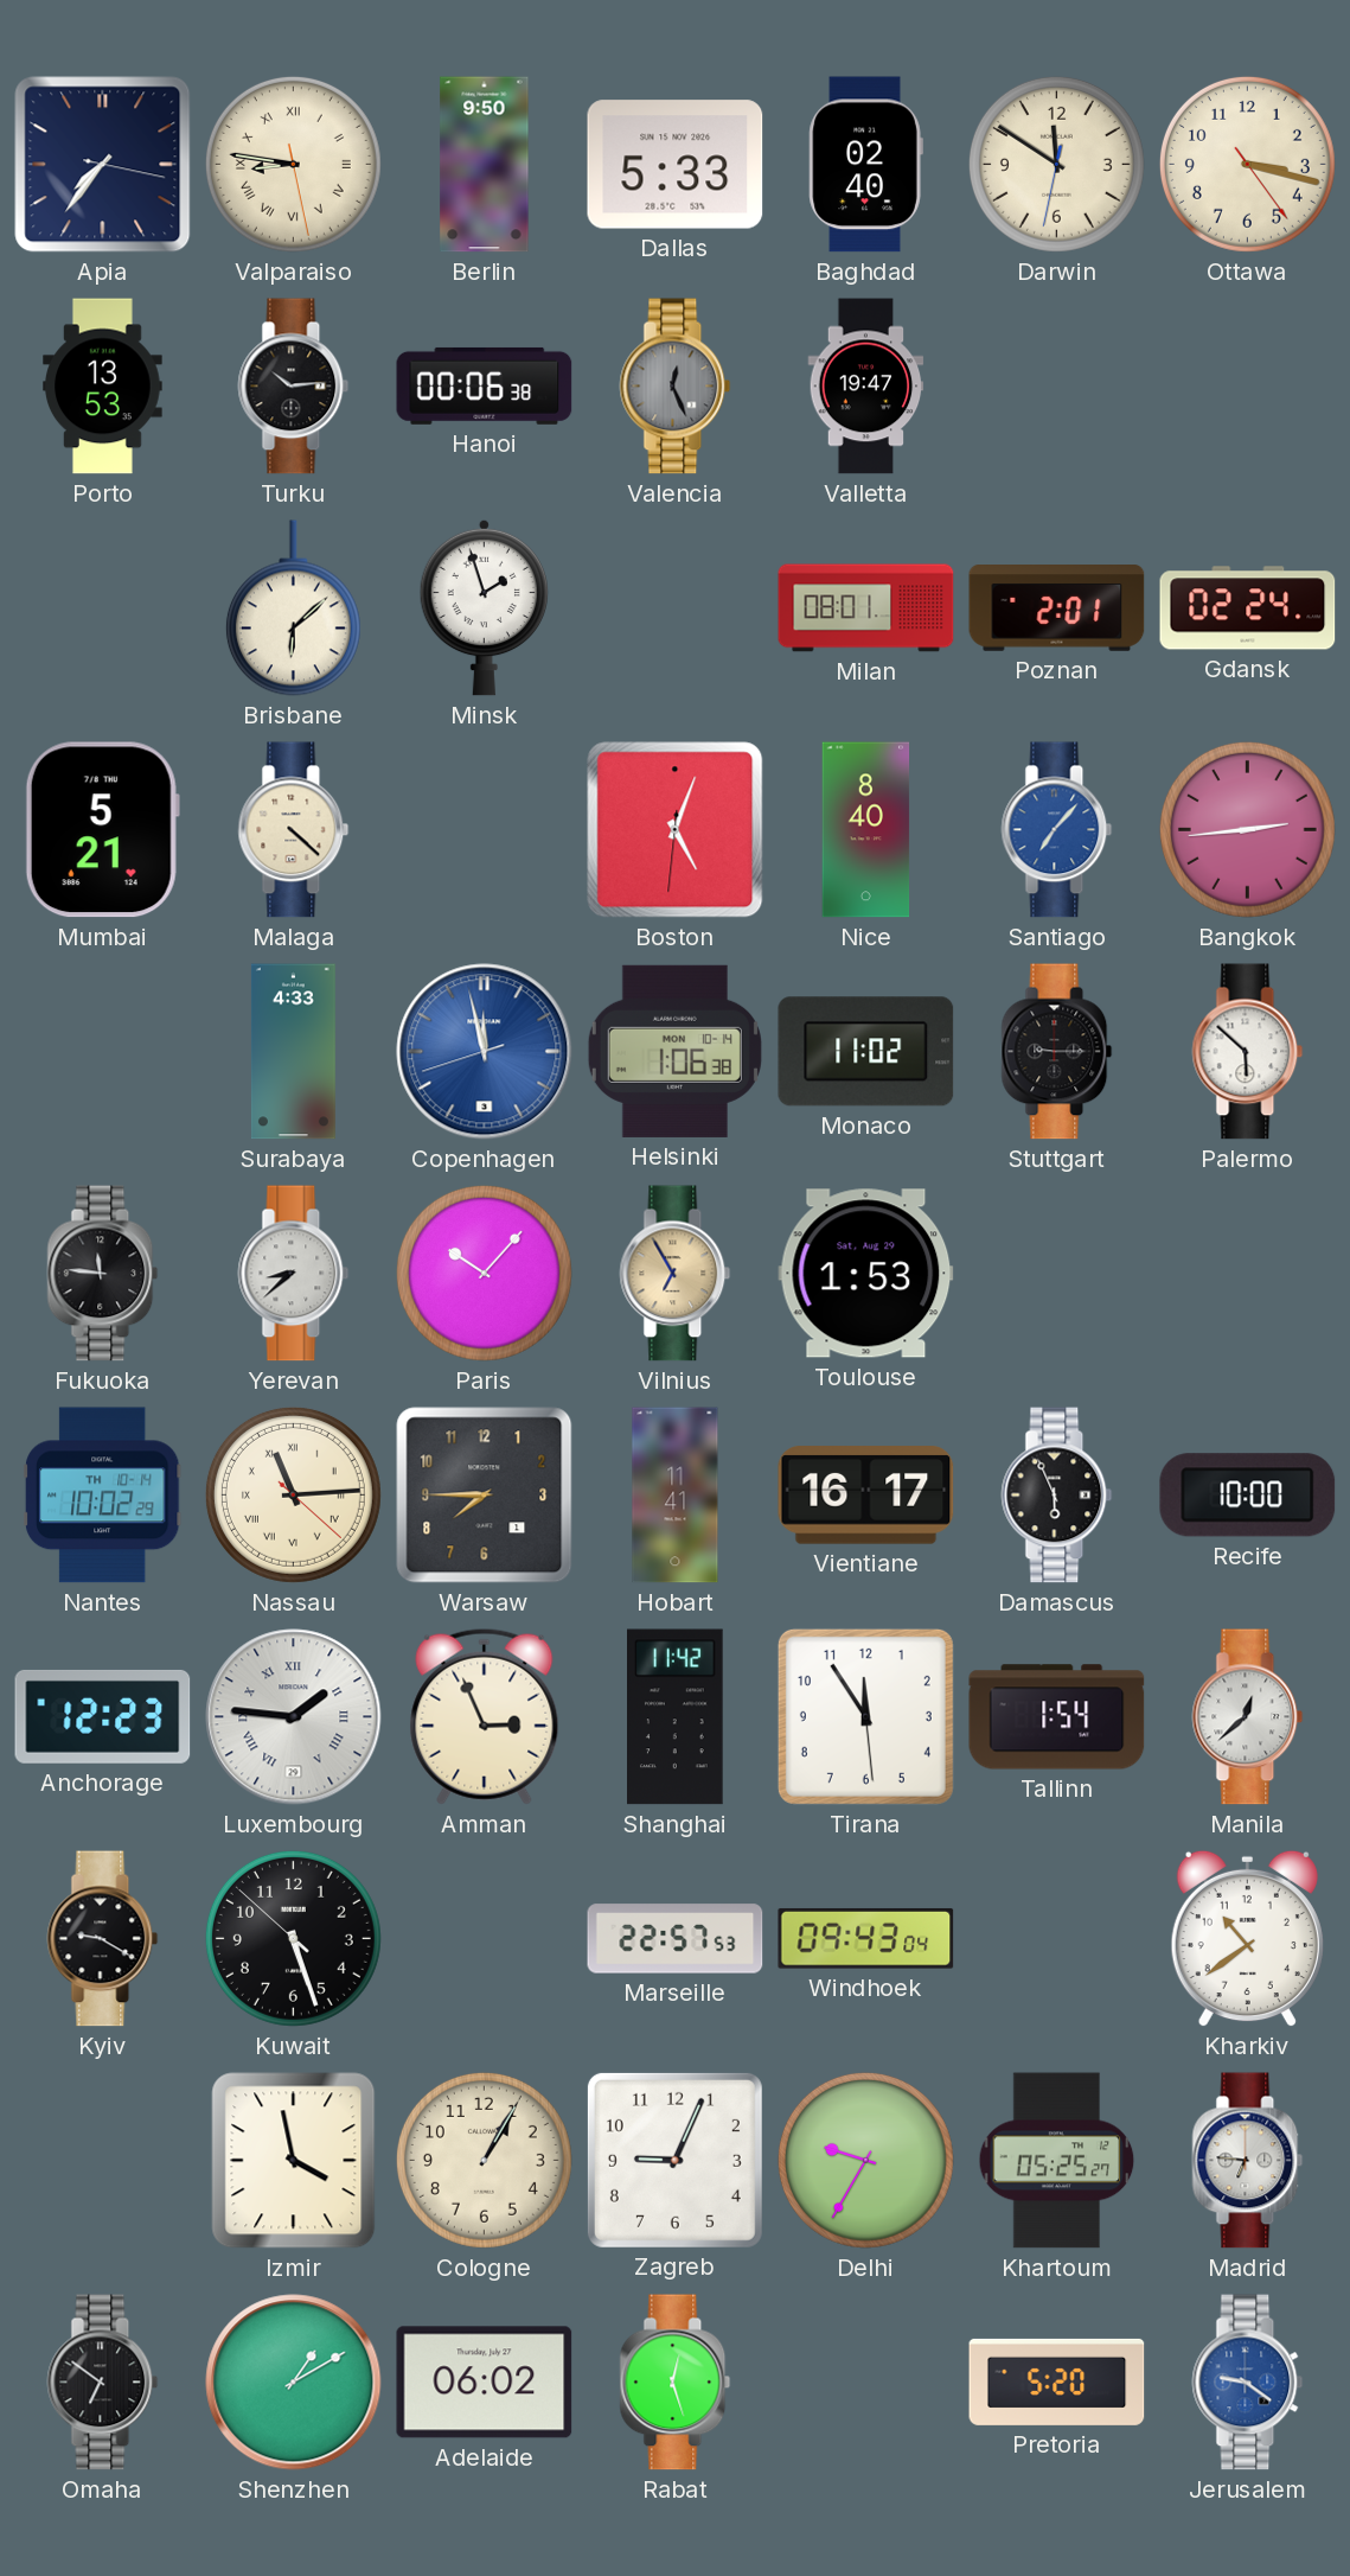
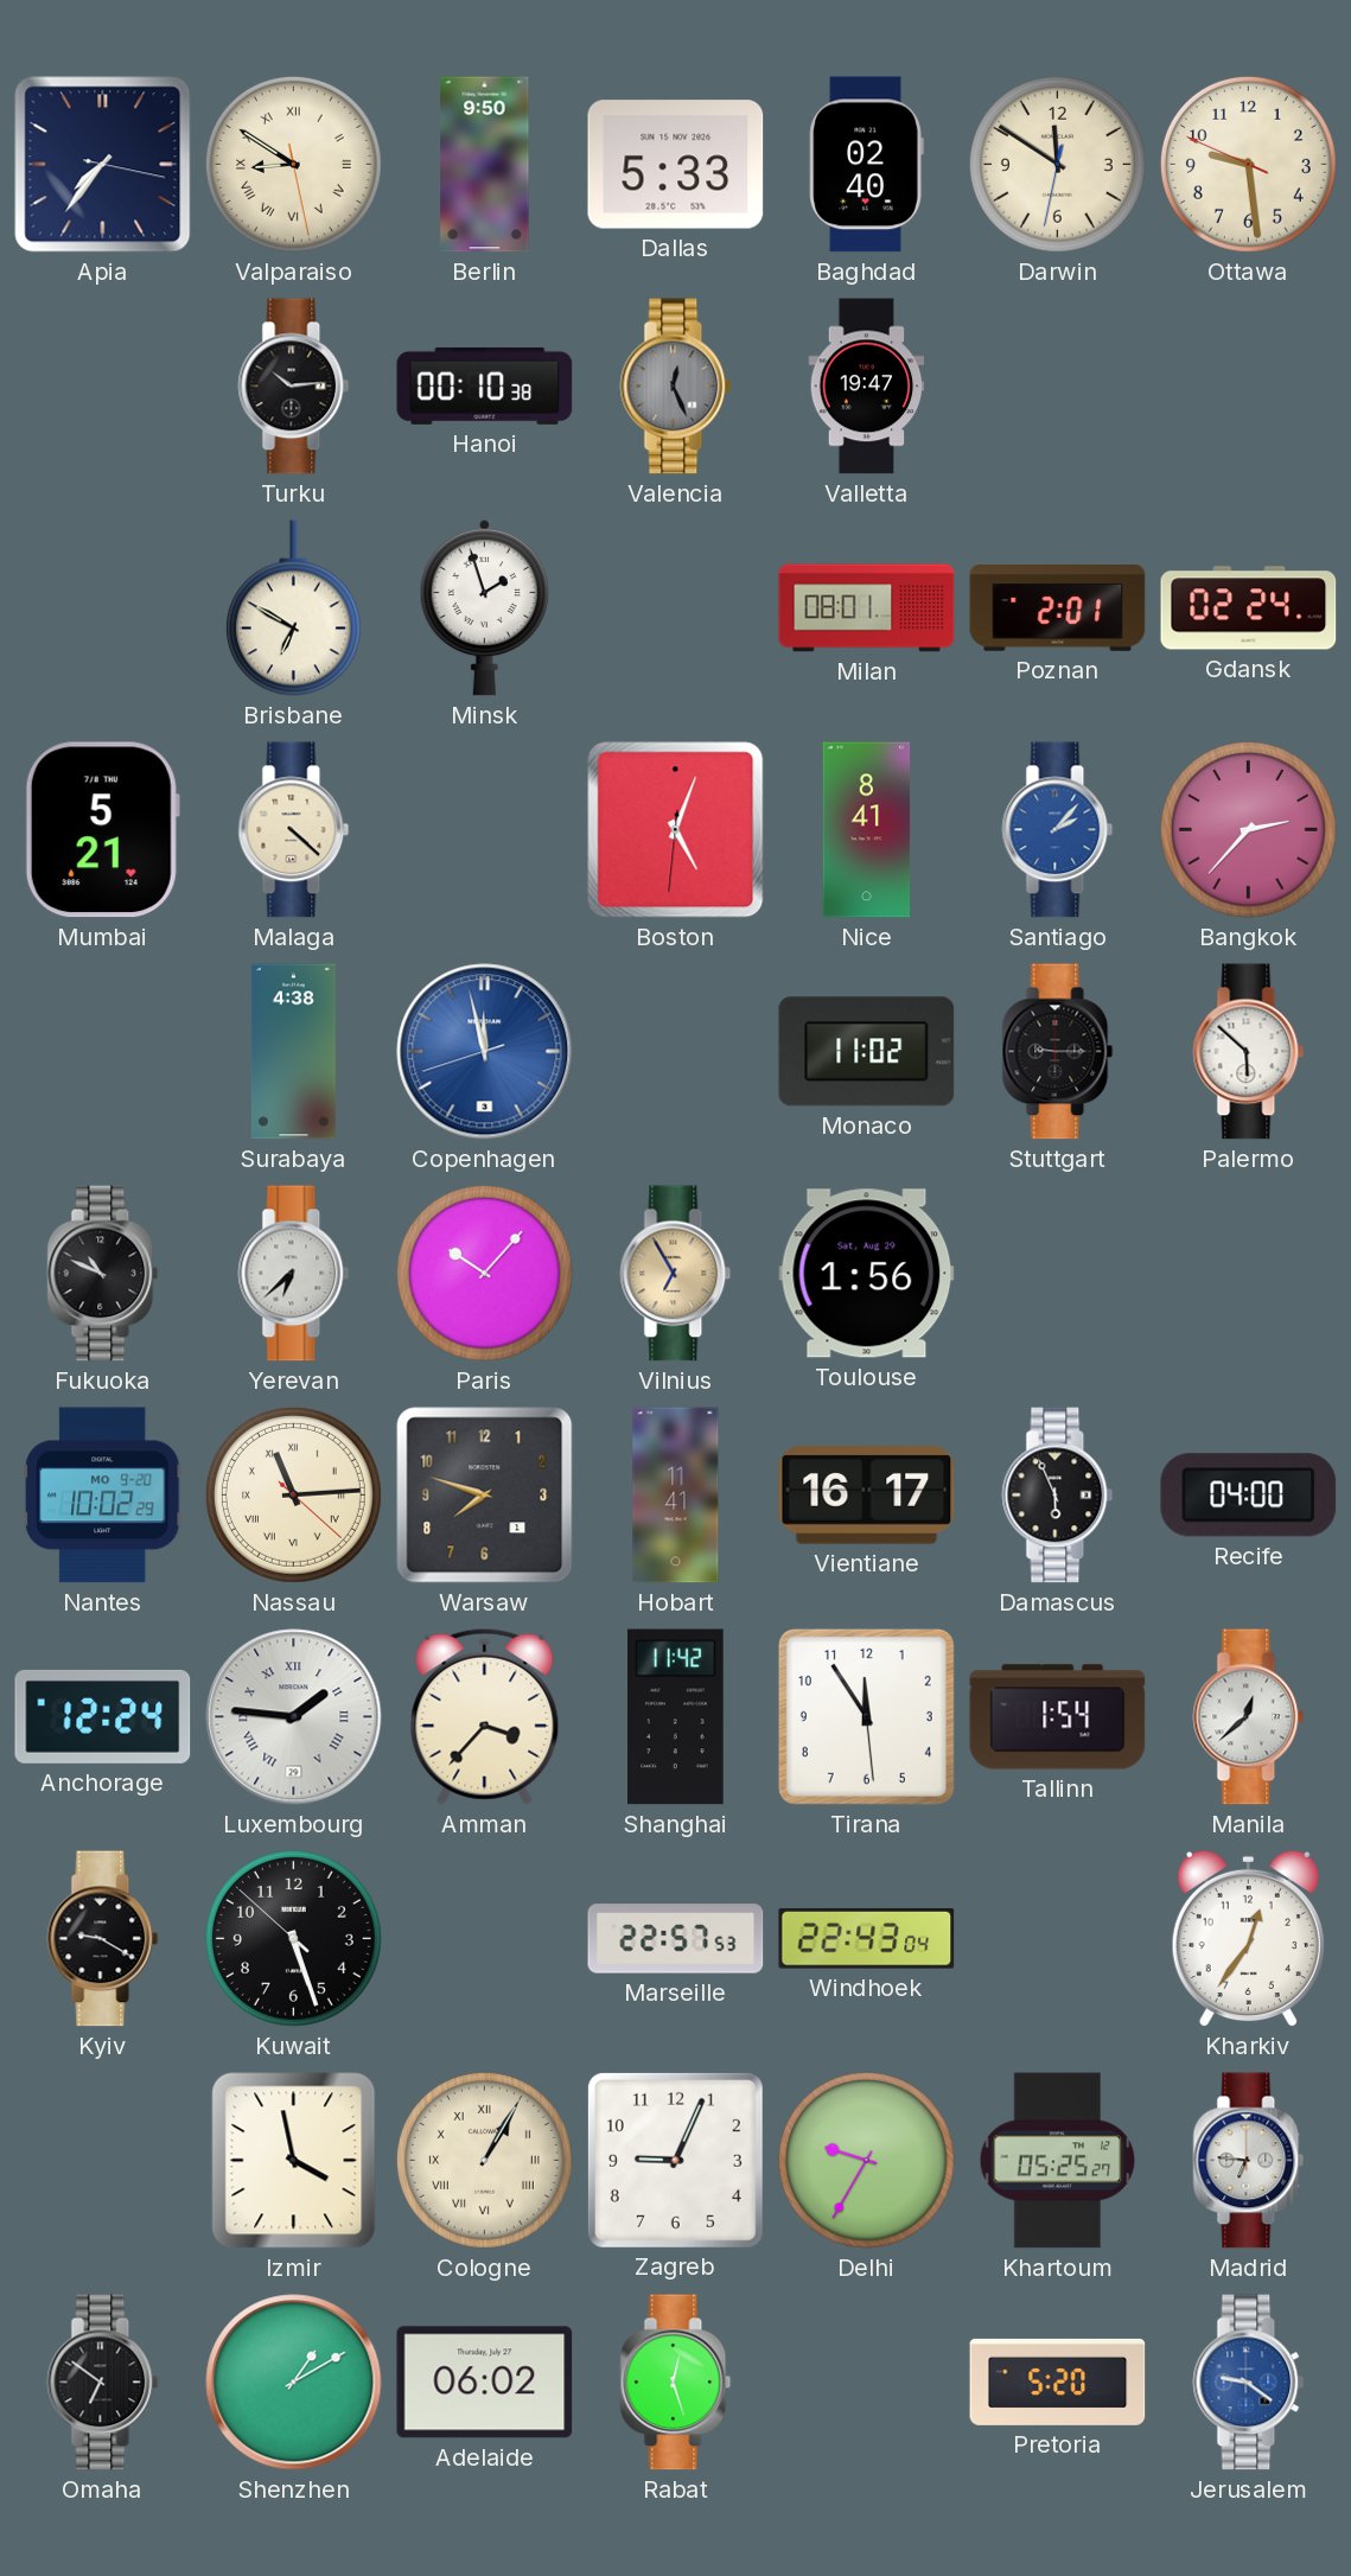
Valparaiso: 8:46 -> 8:50
Ottawa: 3:17 -> 9:28
Porto: 13:53 -> none
Hanoi: 00:06 -> 00:10
Brisbane: 6:08 -> 6:50
Nice: 8:40 -> 8:41
Santiago: 7:07 -> 2:07
Bangkok: 2:44 -> 2:37
Surabaya: 4:33 -> 4:38
Helsinki: 1:06 -> none
Fukuoka: 11:46 -> 10:49
Yerevan: 8:38 -> 6:38
Toulouse: 1:53 -> 1:56
Nantes date: TH 10-14 -> MO 9-20
Warsaw: 7:45 -> 7:48
Recife: 10:00 -> 04:00
Anchorage: 12:23 -> 12:24
Amman: 2:56 -> 3:37
Windhoek: 09:43 -> 22:43
Kharkiv: 10:39 -> 12:36
Cologne numerals: Arabic -> Roman
